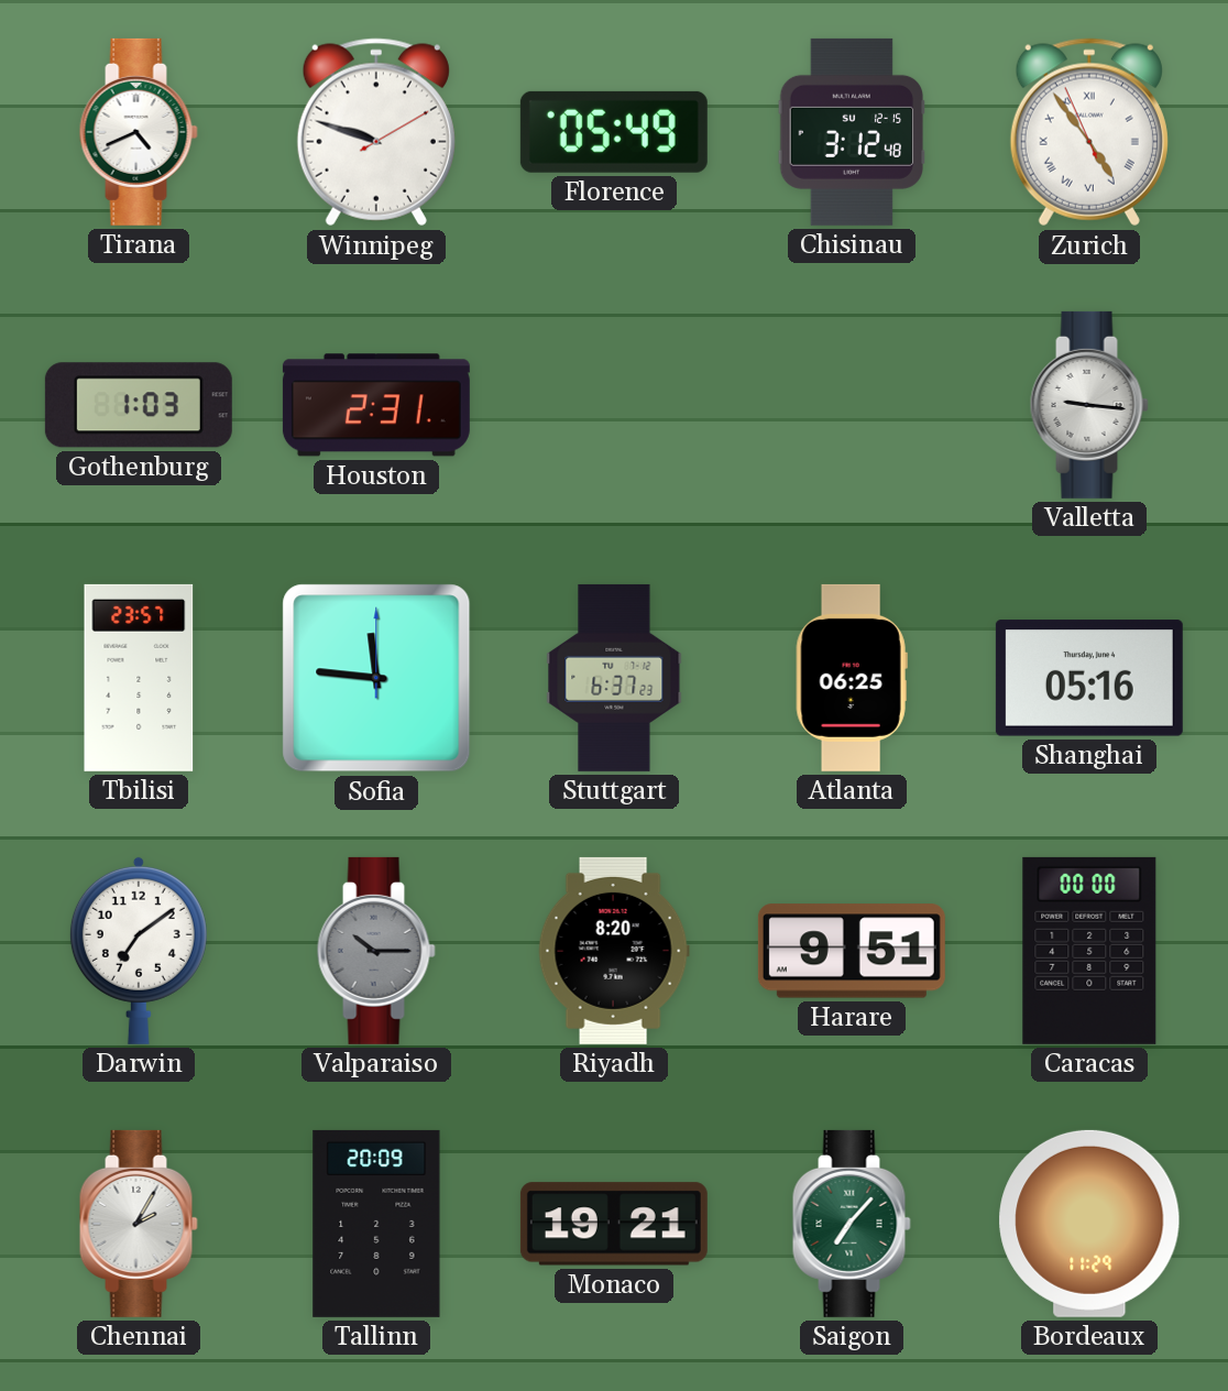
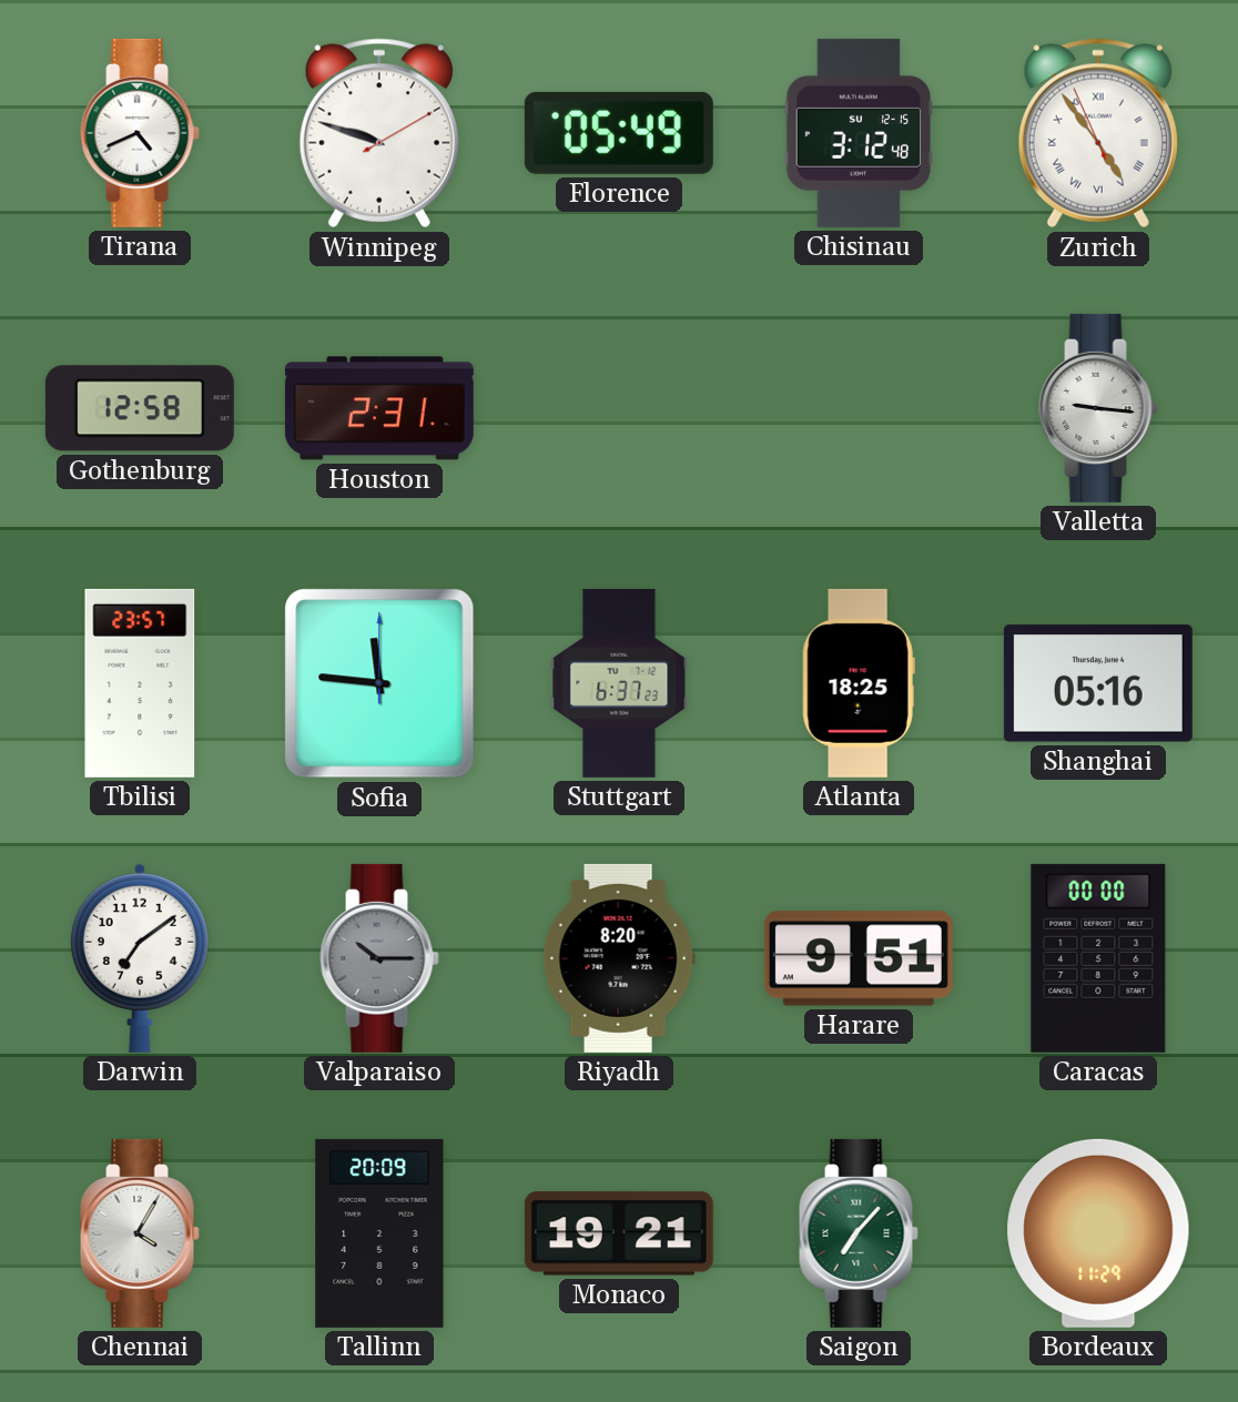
Gothenburg: 1:03 -> 12:58
Atlanta: 06:25 -> 18:25
Chennai: 2:05 -> 4:05
